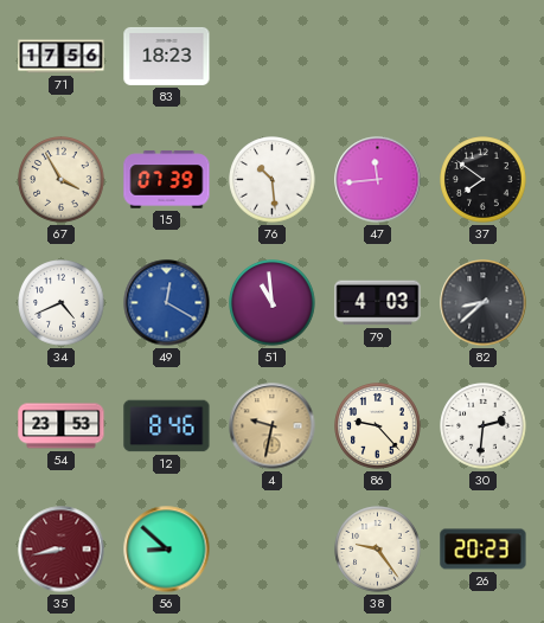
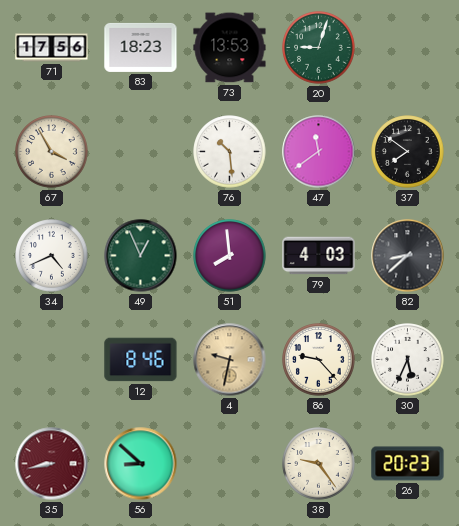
73: none -> 13:53
20: none -> 9:03
15: 07:39 -> none
47: 11:44 -> 11:39
49: 12:20 -> 12:56
49 dial: blue -> green
51: 10:59 -> 7:59
54: 23:53 -> none
30: 2:31 -> 5:34
